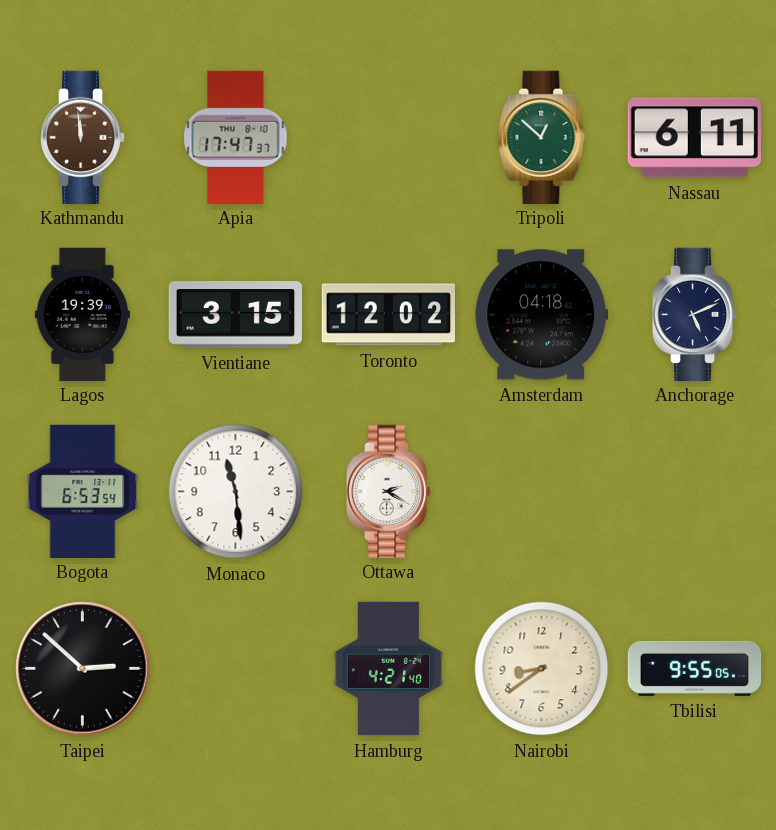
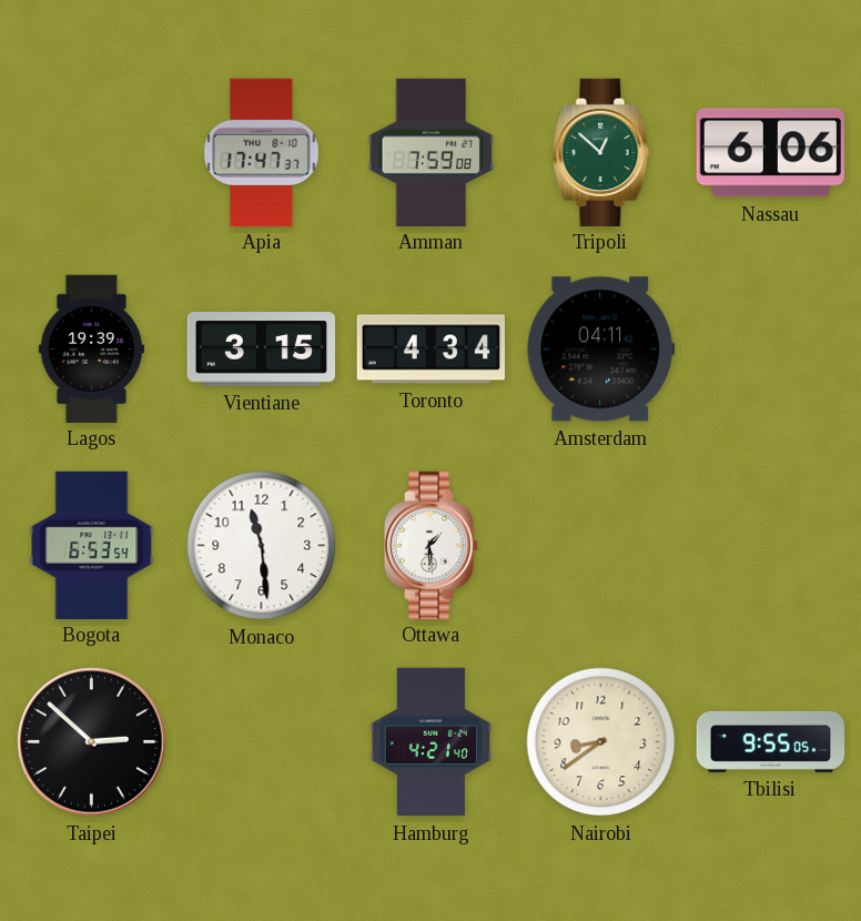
Kathmandu: 11:59 -> none
Amman: none -> 7:59
Nassau: 6:11 -> 6:06
Toronto: 12:02 -> 4:34
Amsterdam: 04:18 -> 04:11
Anchorage: 5:11 -> none
Ottawa: 2:20 -> 1:29
